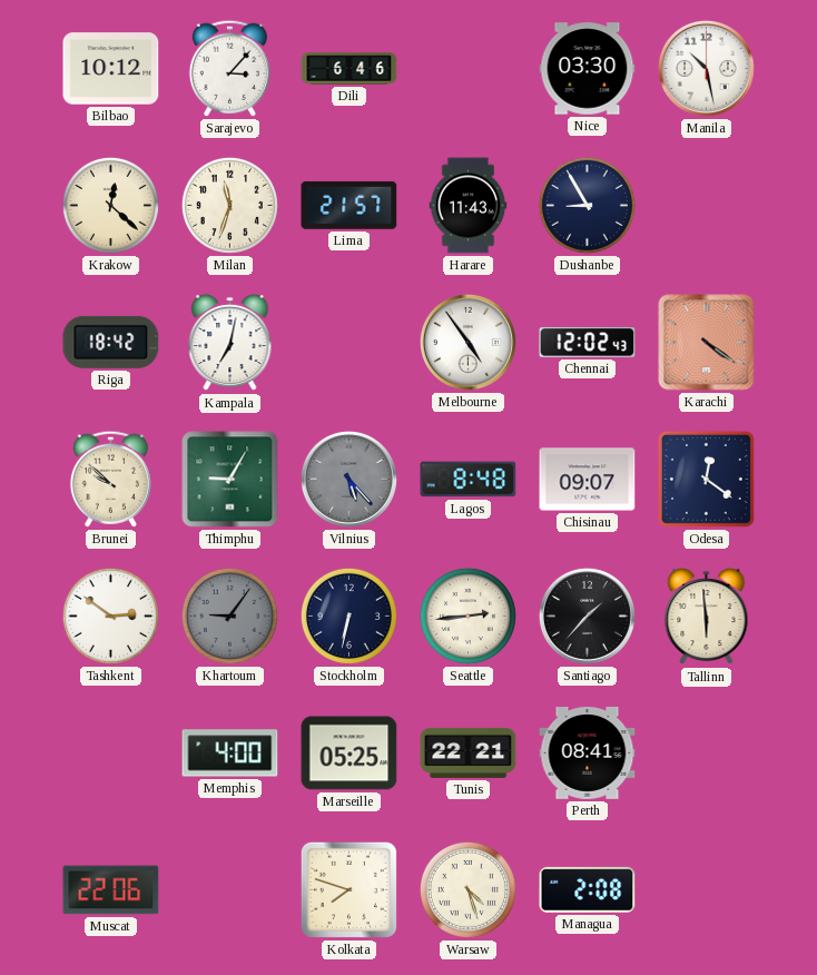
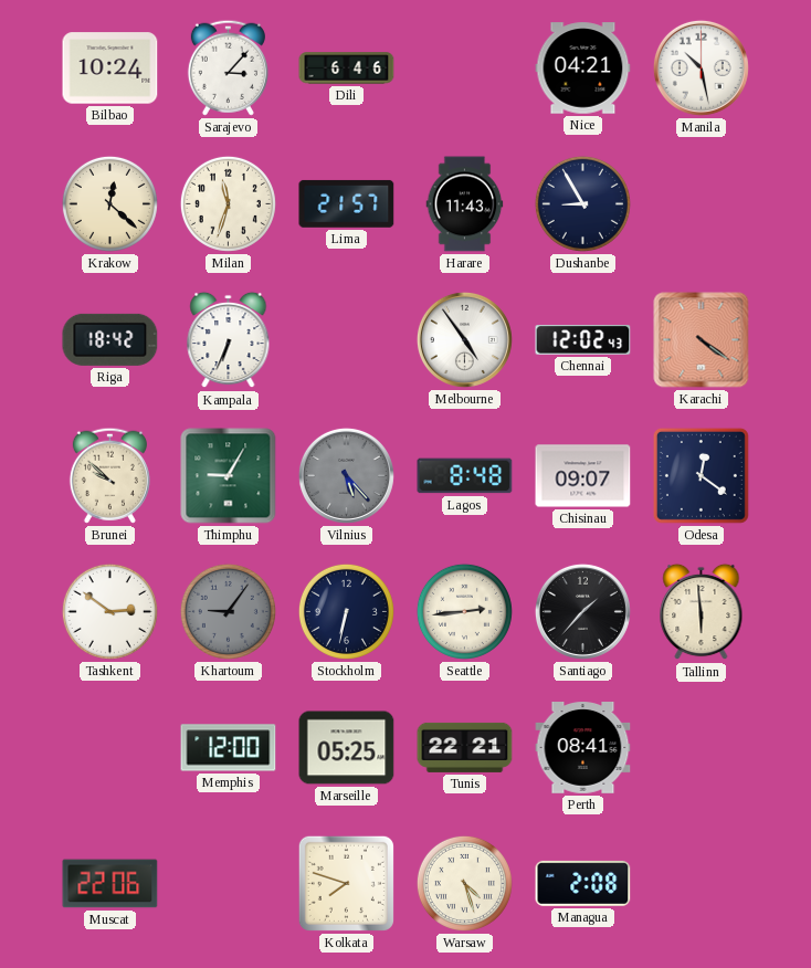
Bilbao: 10:12 -> 10:24
Nice: 03:30 -> 04:21
Kampala: 7:02 -> 6:34
Memphis: 4:00 -> 12:00
